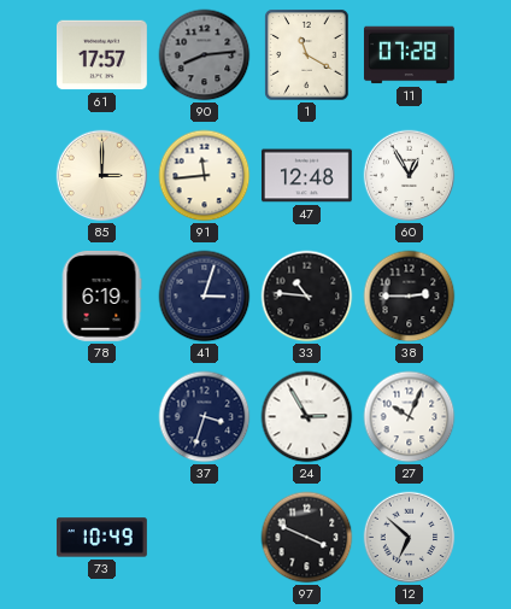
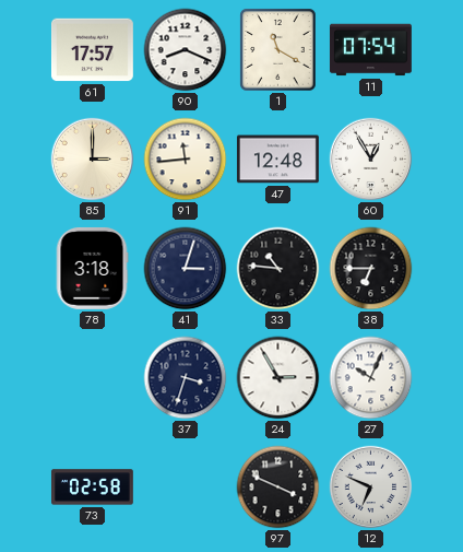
90: 8:14 -> 8:19
90 dial: grey -> white
11: 07:28 -> 07:54
78: 6:19 -> 3:18
38: 2:45 -> 6:45
73: 10:49 -> 02:58
12: 6:52 -> 6:49
